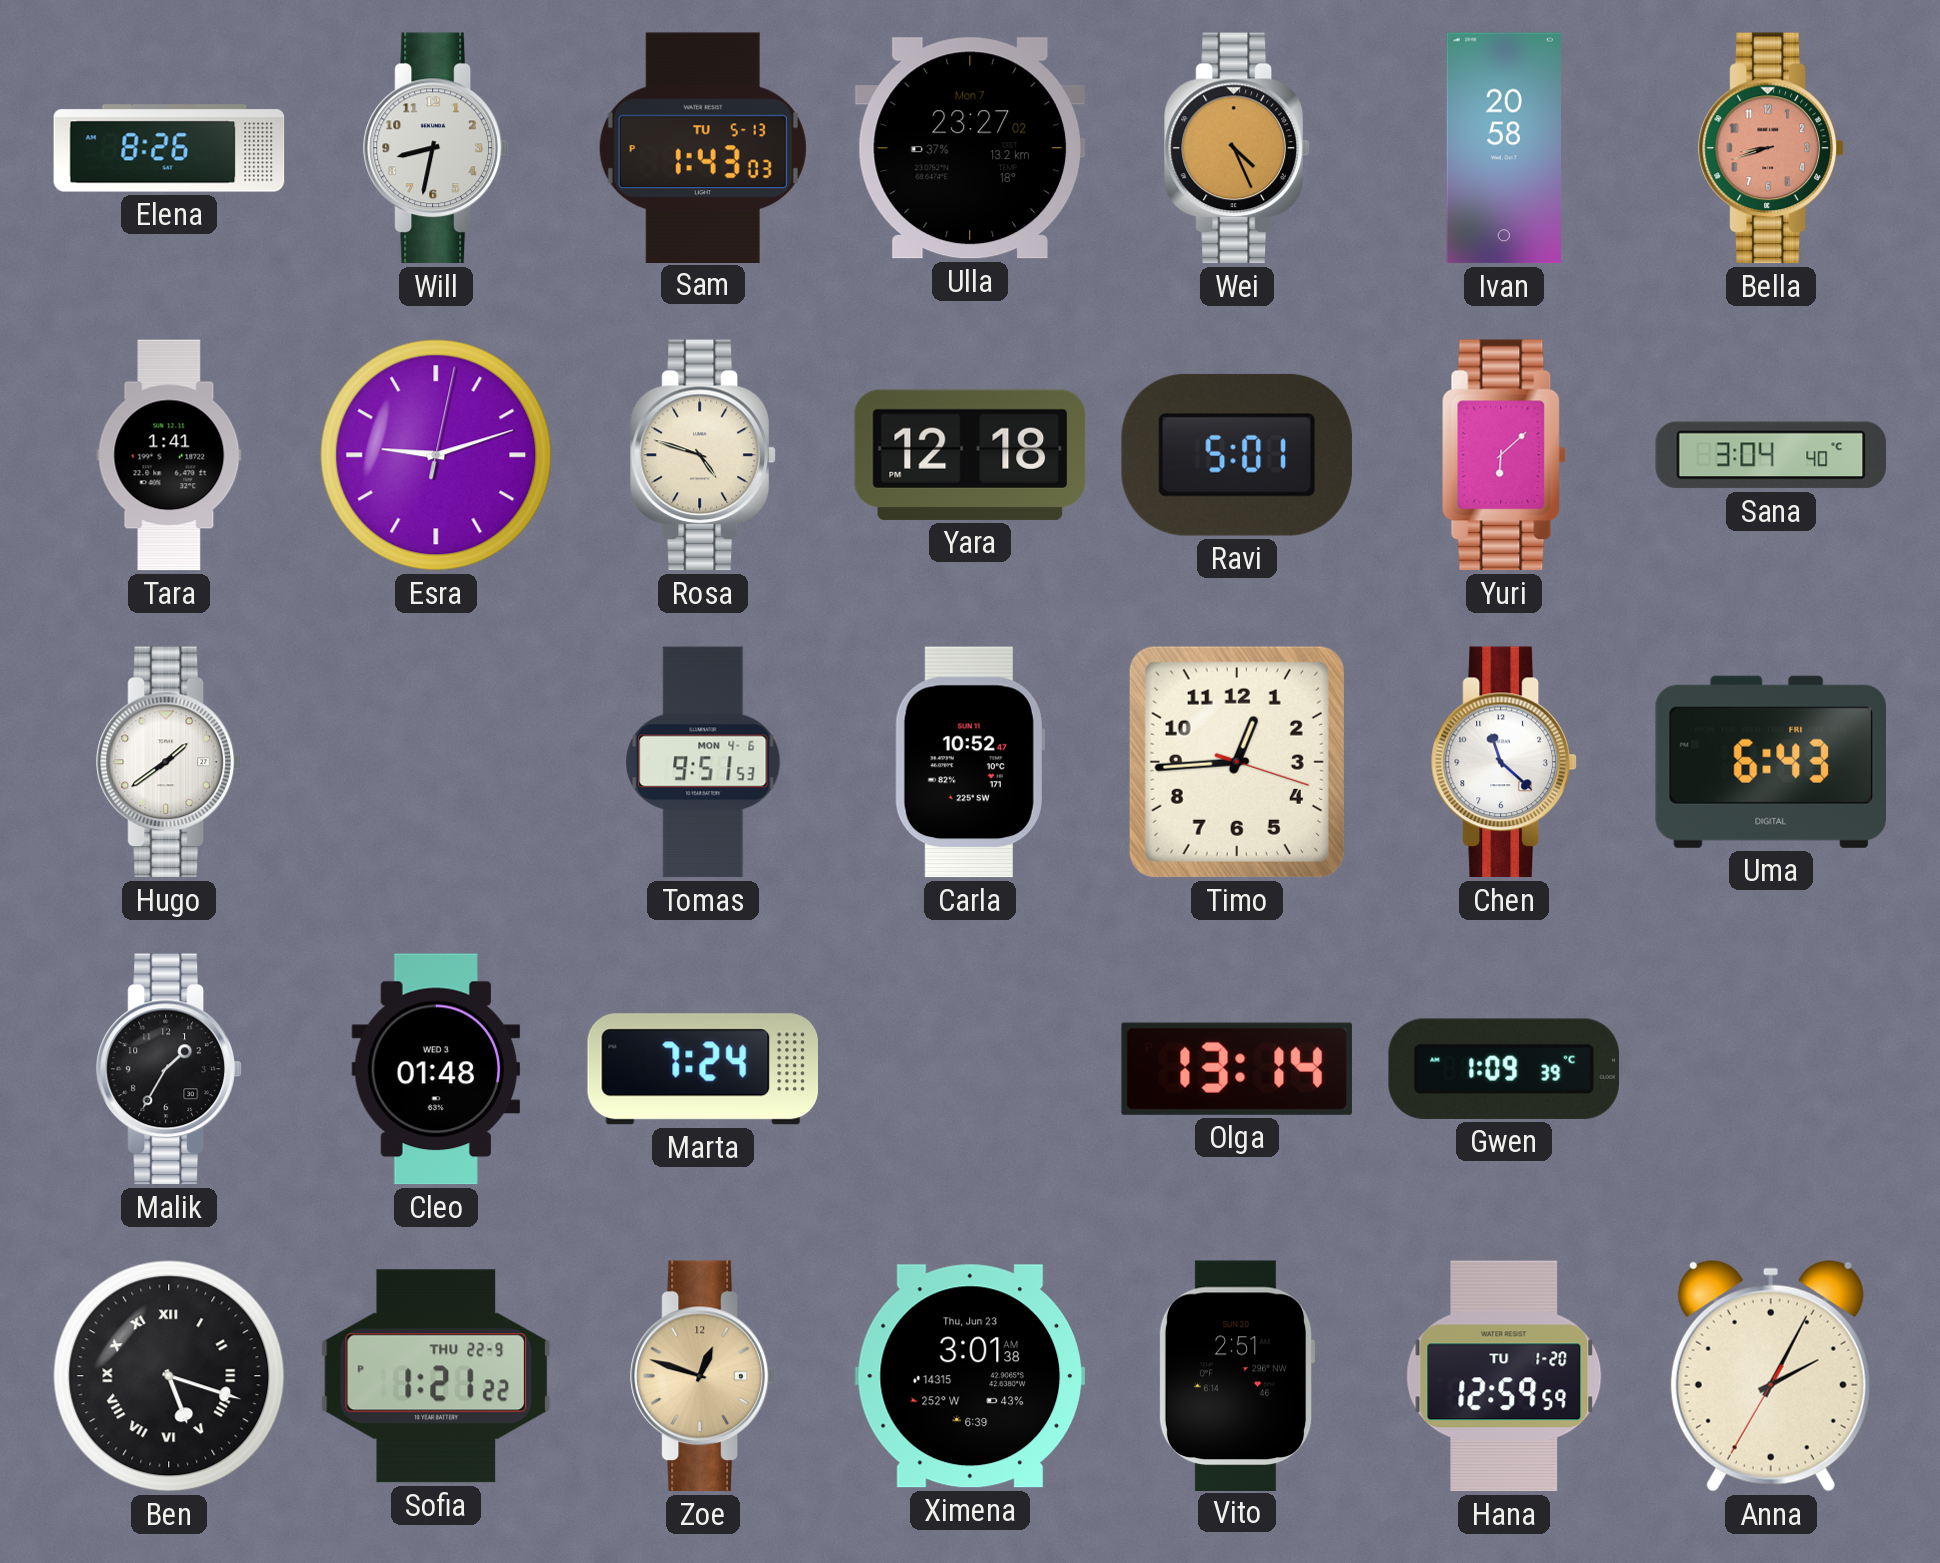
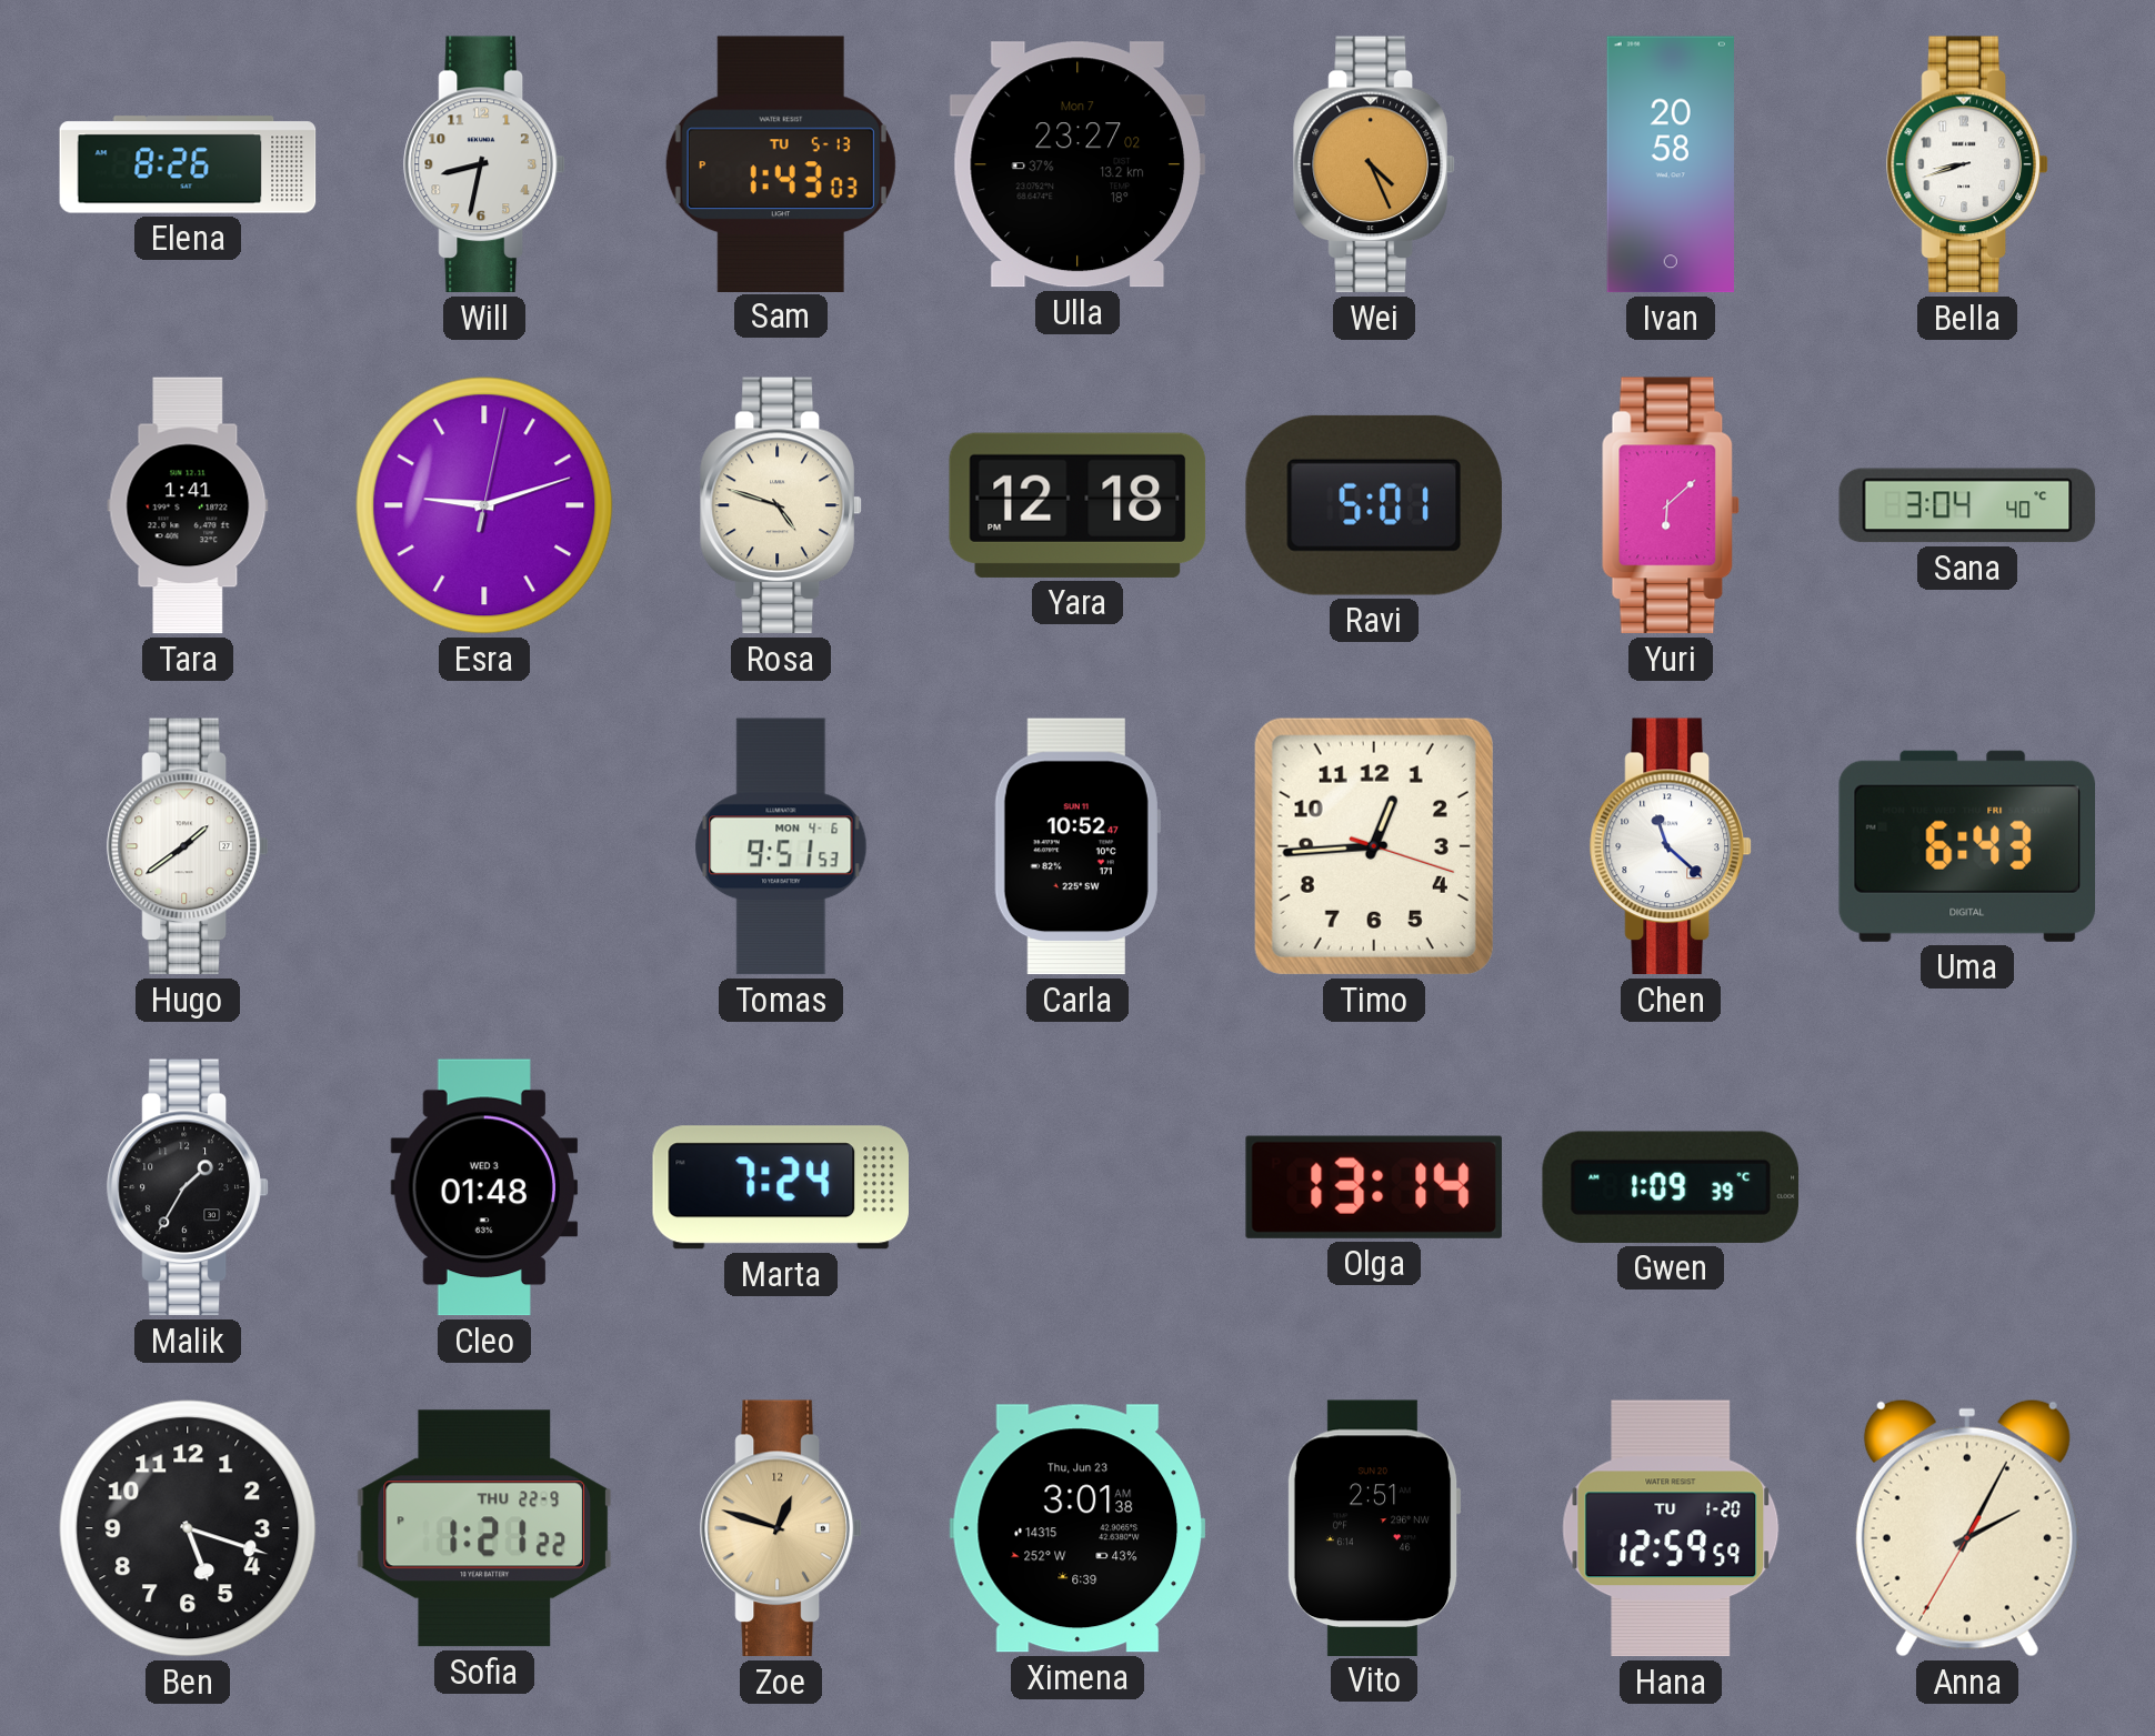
Bella dial: salmon -> white
Ben numerals: Roman -> Arabic
